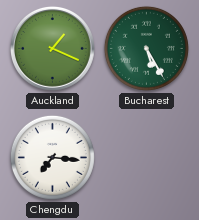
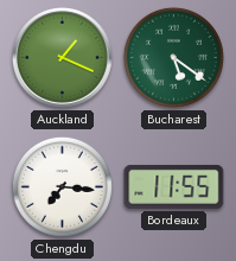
Bucharest: 5:25 -> 5:21
Bordeaux: none -> 11:55
